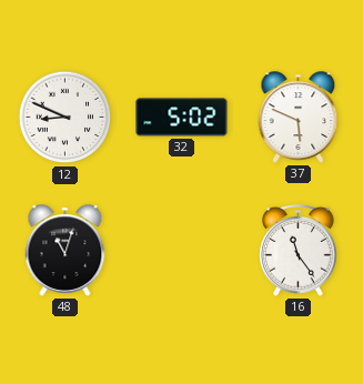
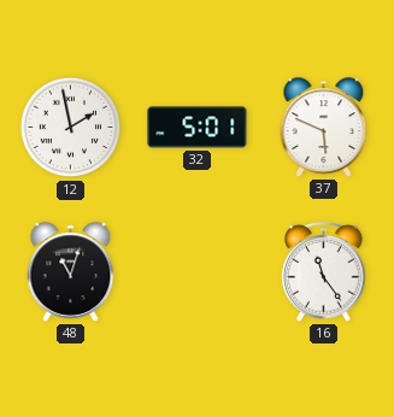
12: 8:49 -> 1:58
32: 5:02 -> 5:01
